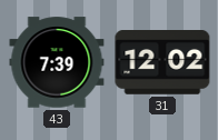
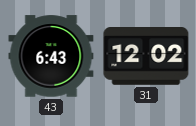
43: 7:39 -> 6:43
